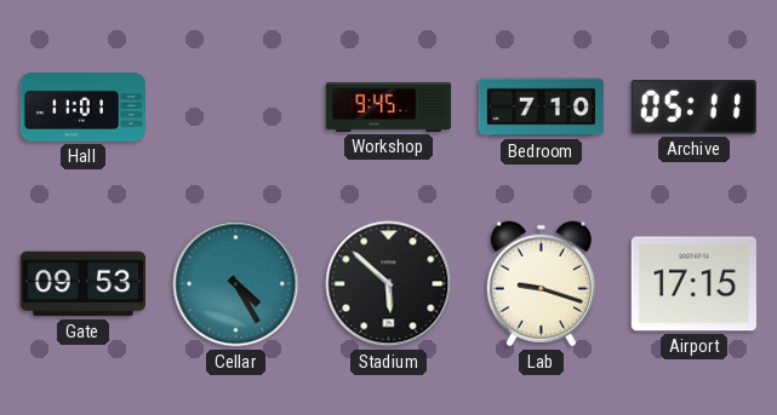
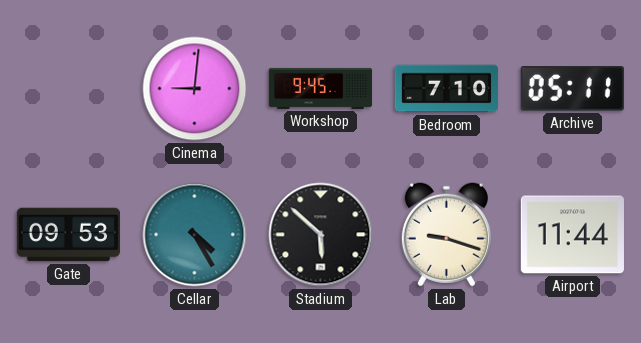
Hall: 11:01 -> none
Cinema: none -> 9:01
Airport: 17:15 -> 11:44
